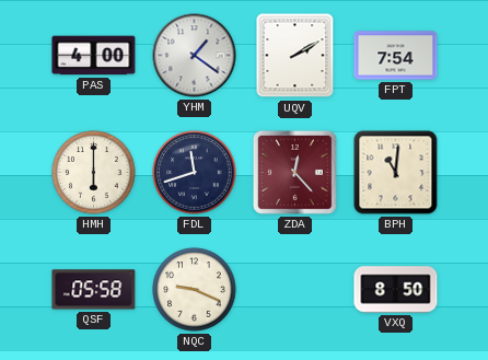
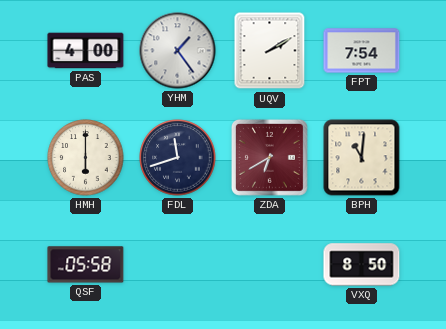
YHM: 1:21 -> 1:24
ZDA: 12:23 -> 6:40
NQC: 9:19 -> none
